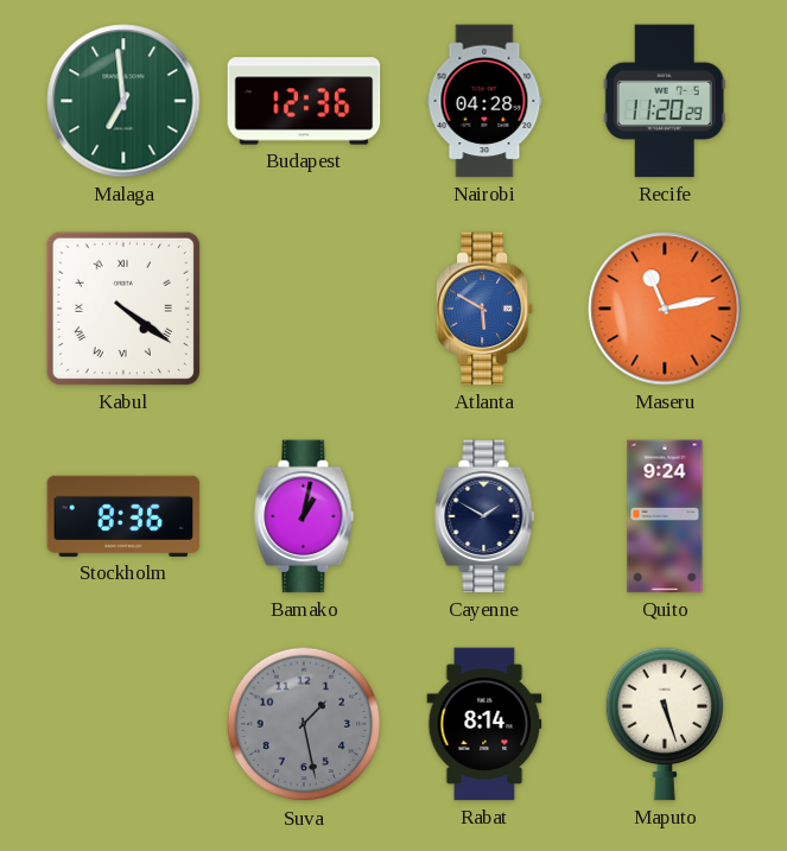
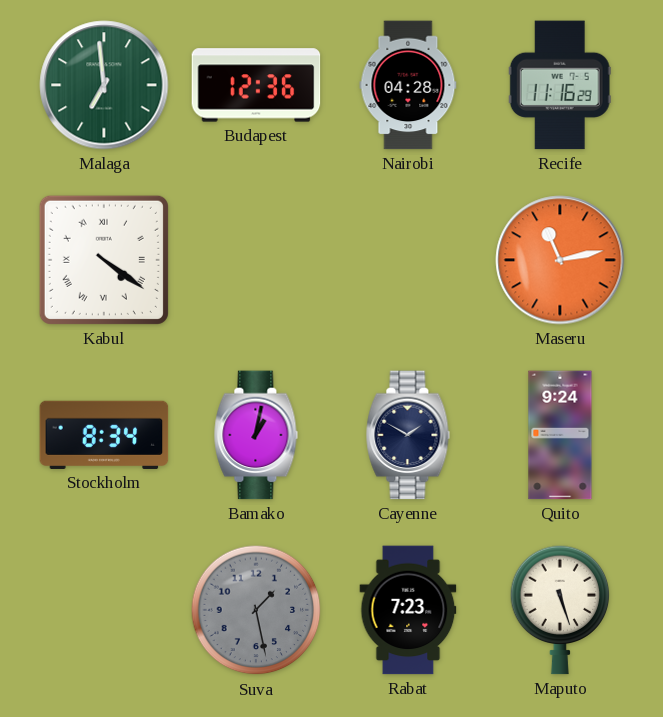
Recife: 11:20 -> 11:16
Atlanta: 5:50 -> none
Stockholm: 8:36 -> 8:34
Rabat: 8:14 -> 7:23
